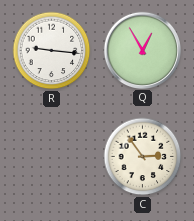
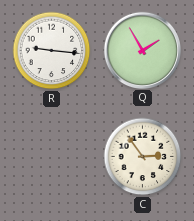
Q: 12:55 -> 1:55
